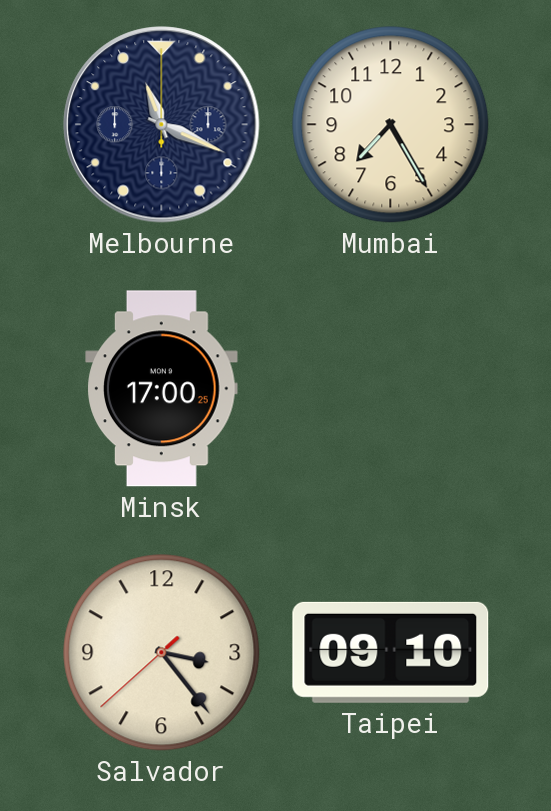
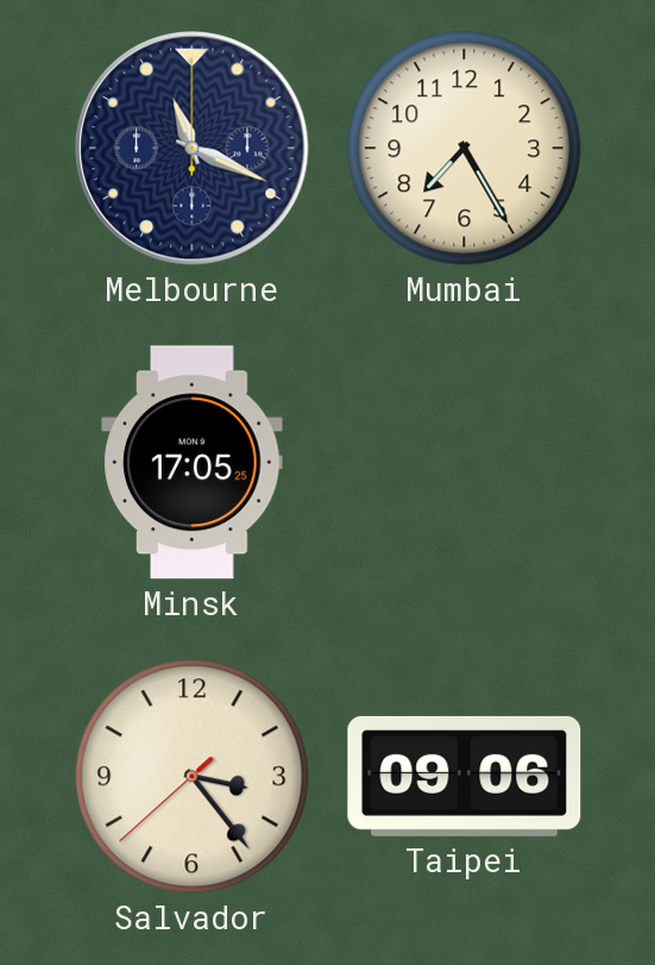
Minsk: 17:00 -> 17:05
Taipei: 09:10 -> 09:06
